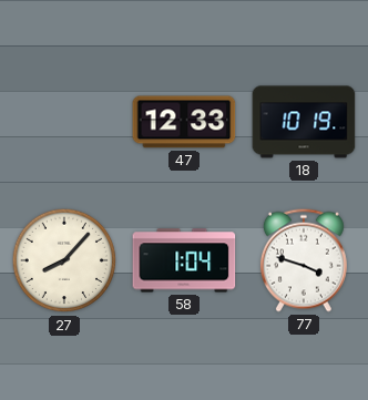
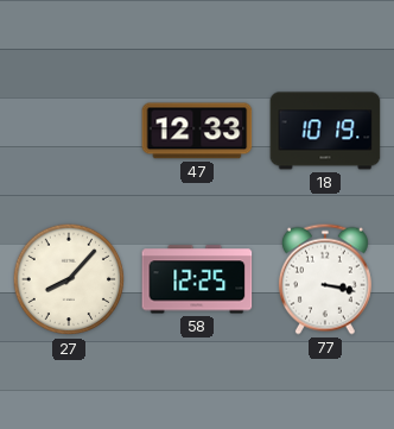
58: 1:04 -> 12:25
77: 3:48 -> 3:17
